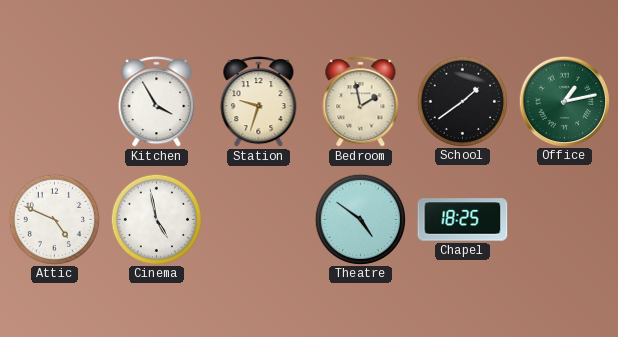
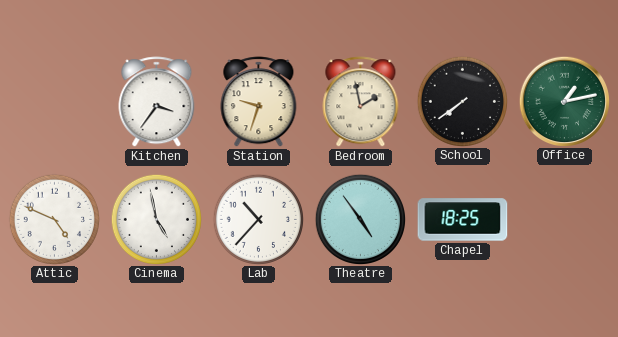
Kitchen: 3:55 -> 3:36
School: 1:39 -> 7:39
Lab: none -> 10:37
Theatre: 4:51 -> 4:54
